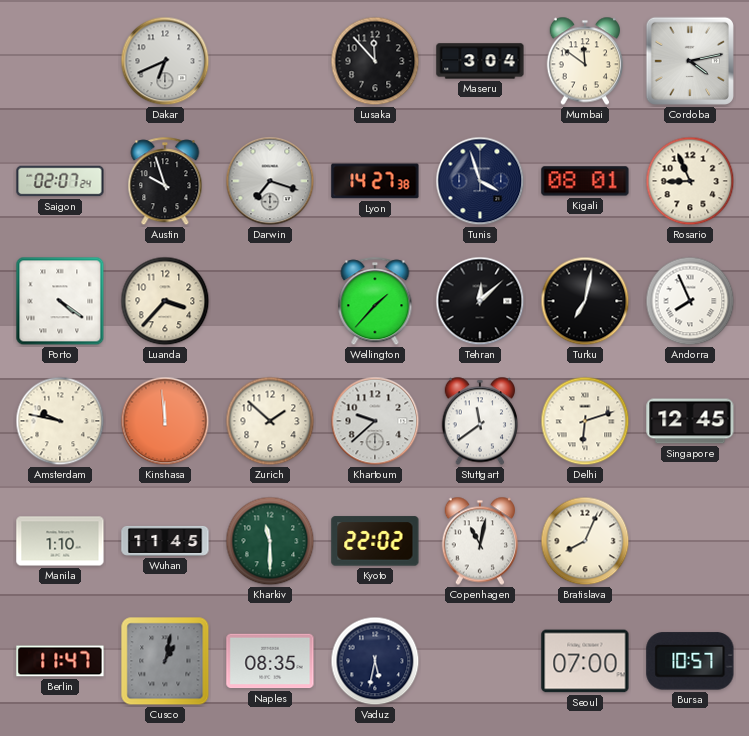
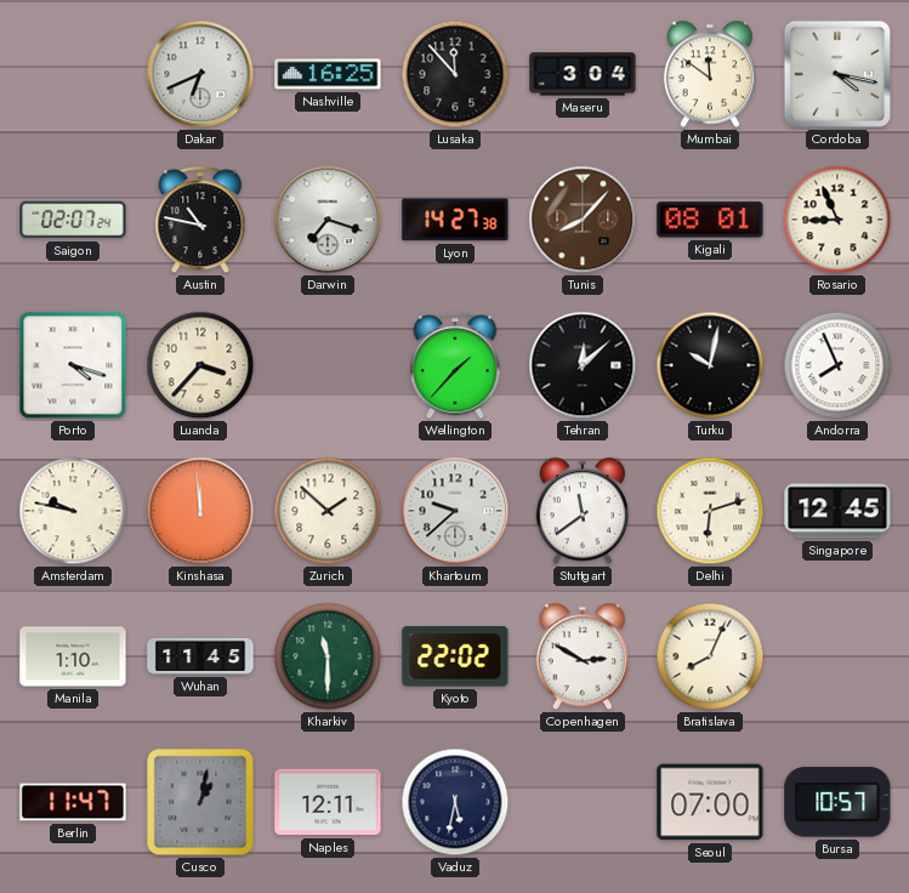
Nashville: none -> 16:25
Cordoba: 4:13 -> 4:17
Austin: 9:57 -> 10:47
Tunis: 3:57 -> 8:07
Tunis dial: navy -> brown
Porto: 4:21 -> 4:18
Turku: 7:02 -> 10:02
Copenhagen: 11:02 -> 2:50
Naples: 08:35 -> 12:11
